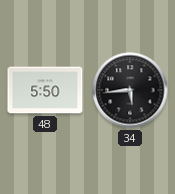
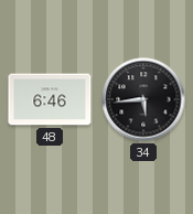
48: 5:50 -> 6:46
